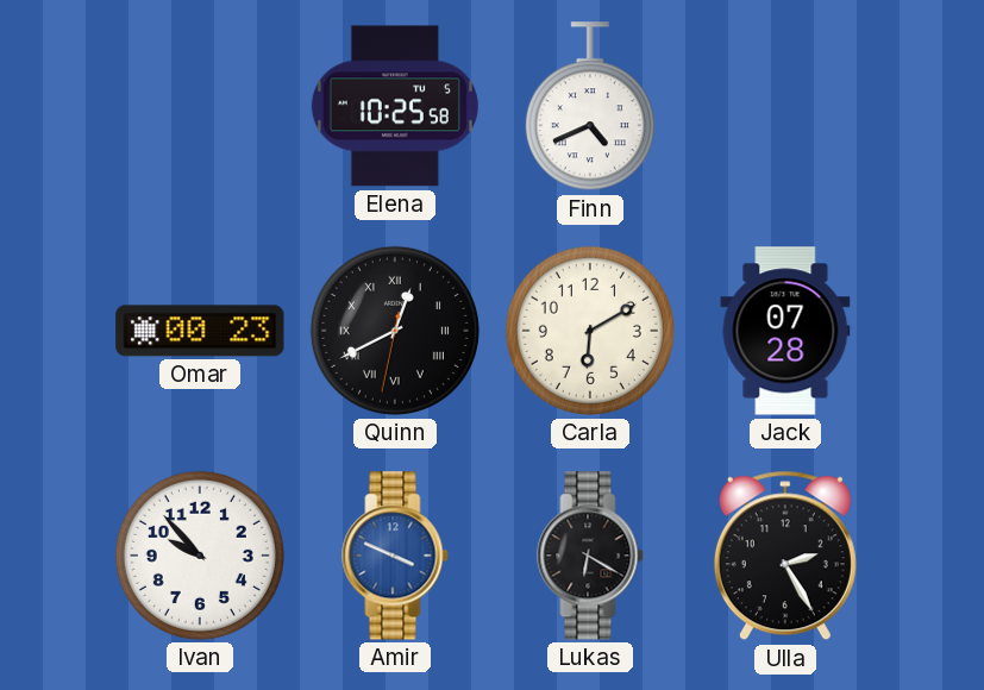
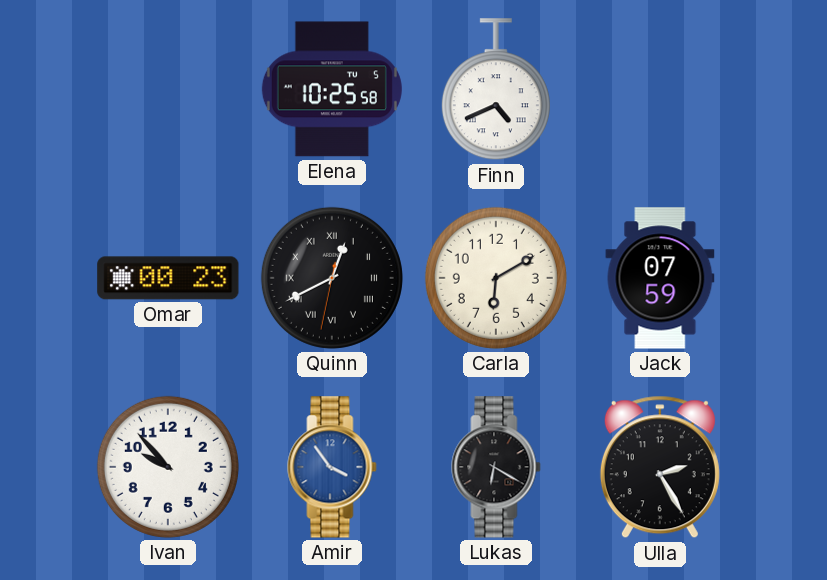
Jack: 07:28 -> 07:59
Amir: 3:49 -> 3:54
